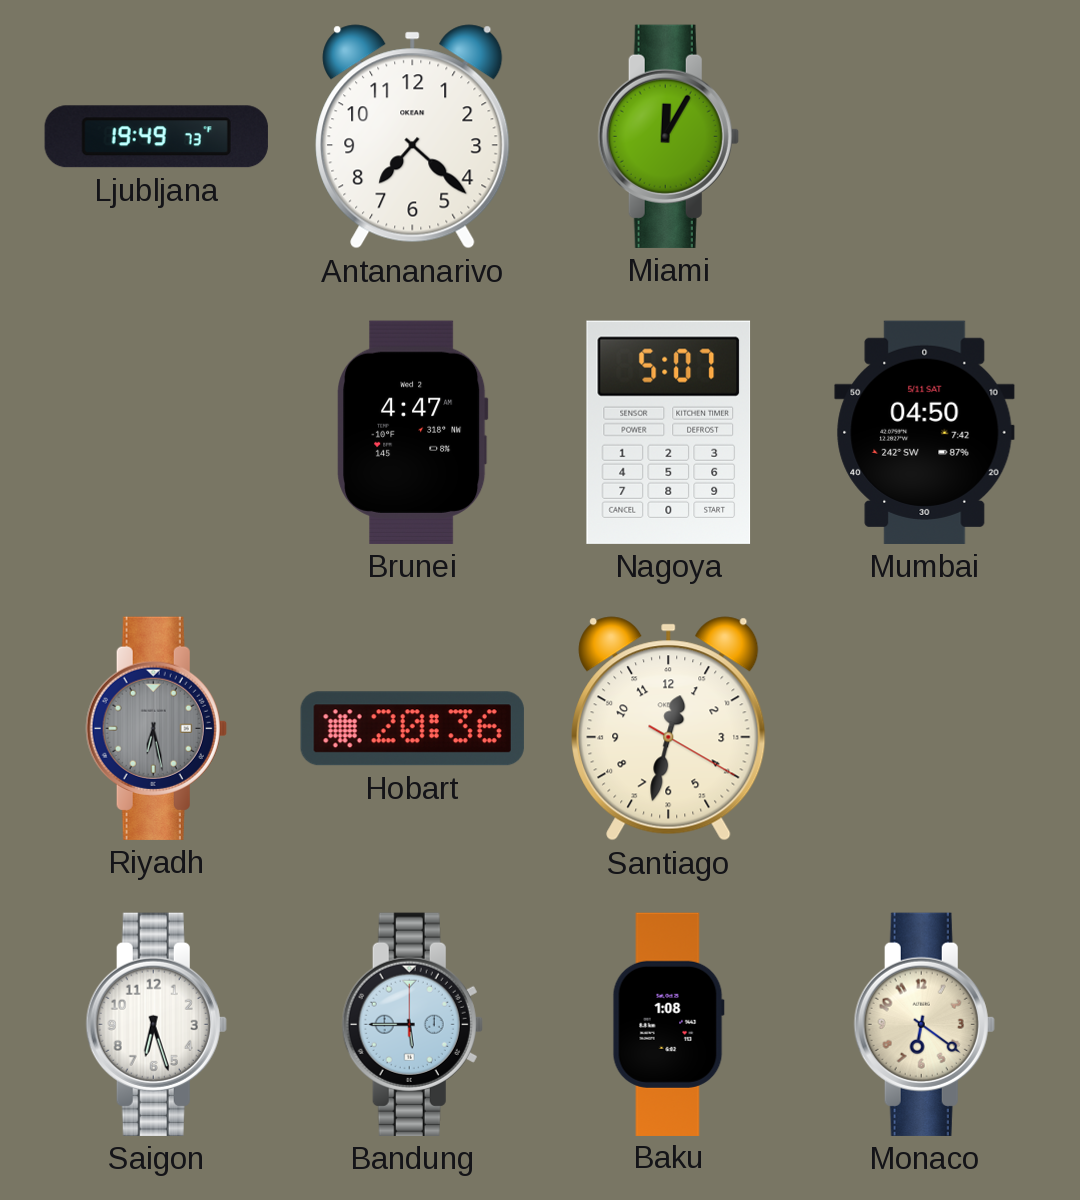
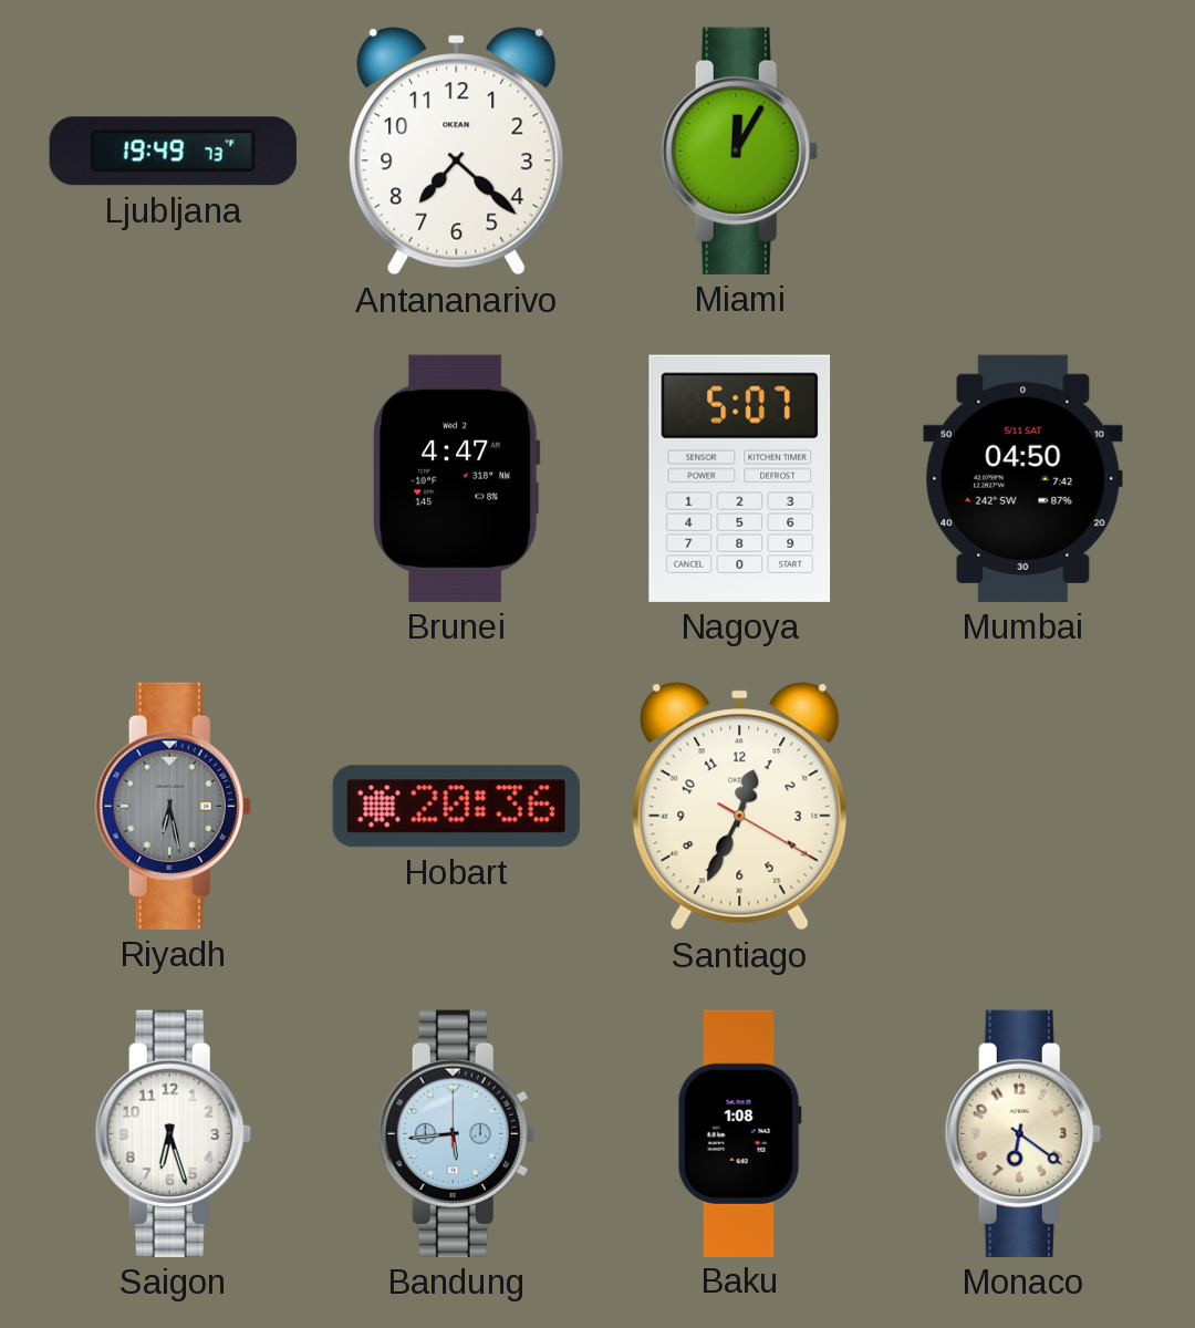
Santiago: 12:32 -> 12:34
Bandung: 5:45 -> 5:44
